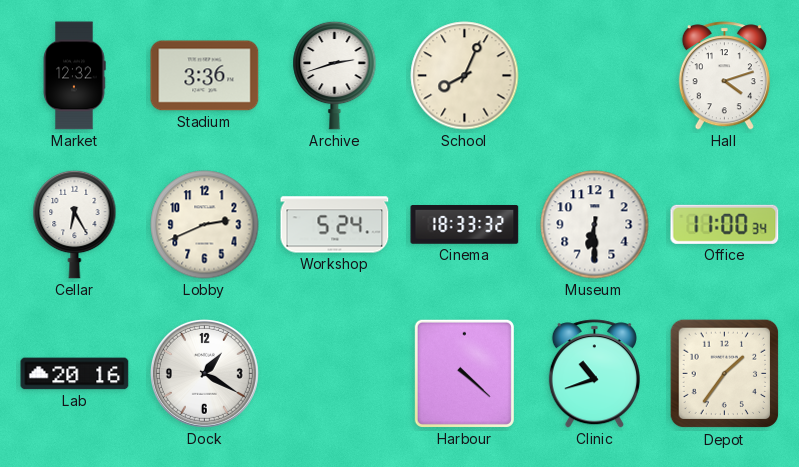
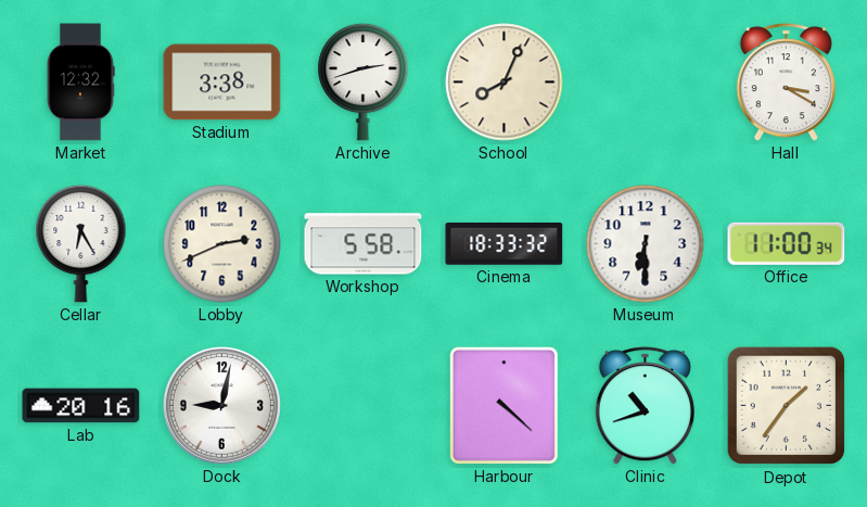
Stadium: 3:36 -> 3:38
Hall: 4:12 -> 3:20
Workshop: 5:24 -> 5:58
Dock: 1:20 -> 9:02
